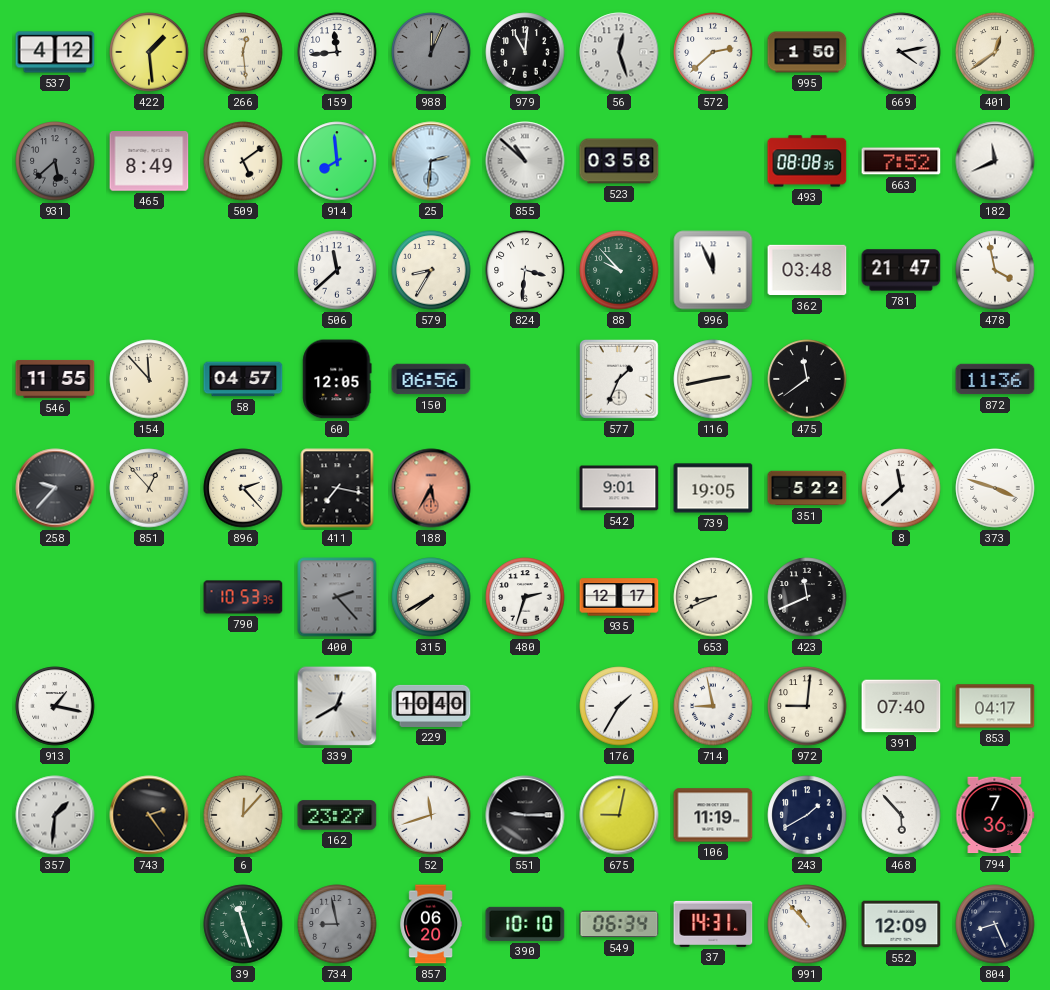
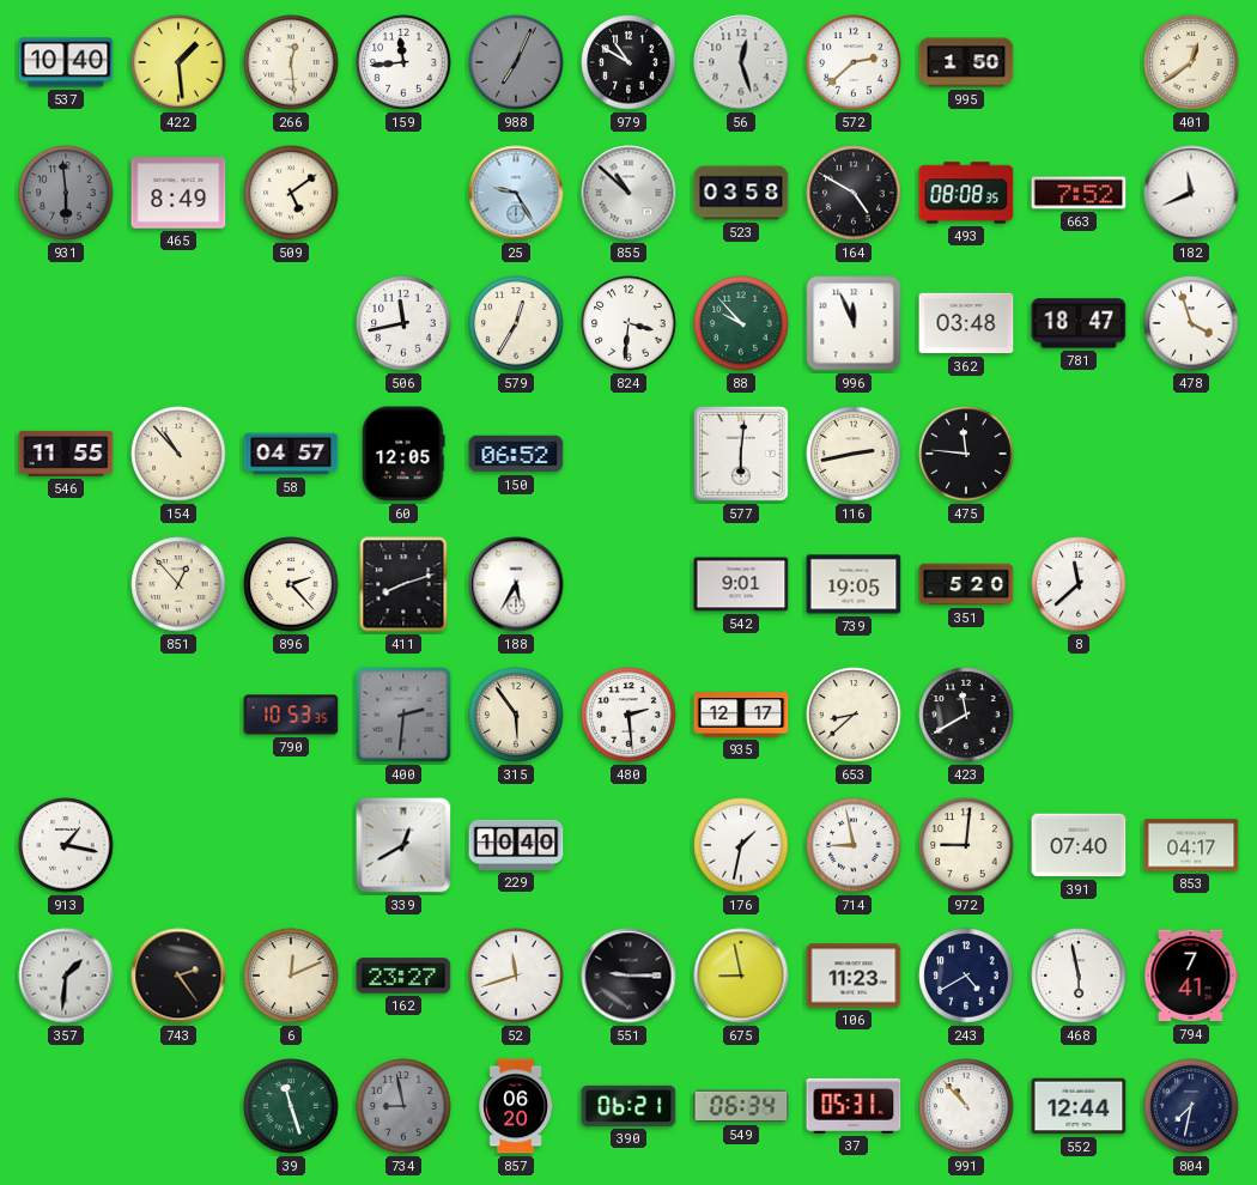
537: 4:12 -> 10:40
988: 12:04 -> 7:04
979: 11:01 -> 10:50
669: 4:13 -> none
931: 5:38 -> 5:59
914: 7:59 -> none
25: 2:31 -> 9:25
164: none -> 4:50
506: 11:38 -> 11:43
579: 8:35 -> 12:35
781: 21:47 -> 18:47
478: 3:58 -> 3:57
154: 11:53 -> 10:53
150: 06:56 -> 06:52
577: 1:34 -> 6:01
475: 11:39 -> 11:46
872: 11:36 -> none
258: 9:37 -> none
411: 7:17 -> 8:12
188 dial: salmon -> white
351: 5:22 -> 5:20
373: 3:48 -> none
400: 2:23 -> 2:31
315: 7:40 -> 5:54
480: 2:33 -> 2:29
653: 8:41 -> 8:38
423: 11:41 -> 11:40
176: 1:35 -> 1:32
6: 12:07 -> 12:11
675: 9:02 -> 8:58
106: 11:19 -> 11:23
243: 1:40 -> 4:40
468: 5:53 -> 5:58
794: 7:36 -> 7:41
390: 10:10 -> 06:21
37: 14:31 -> 05:31
552: 12:09 -> 12:44
804: 8:26 -> 7:32
